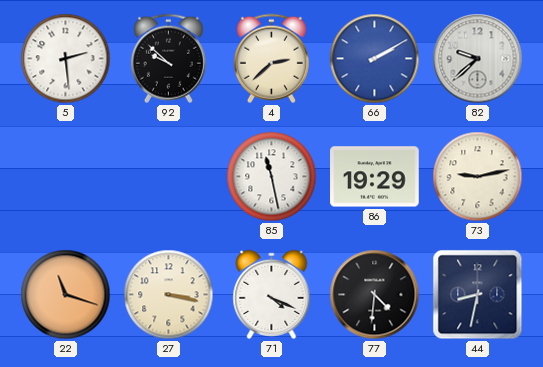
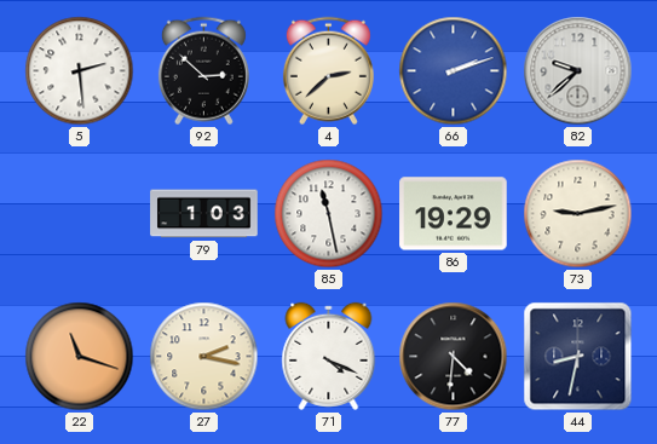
92: 9:52 -> 2:52
66: 2:10 -> 2:12
79: none -> 1:03
27: 3:17 -> 2:17
